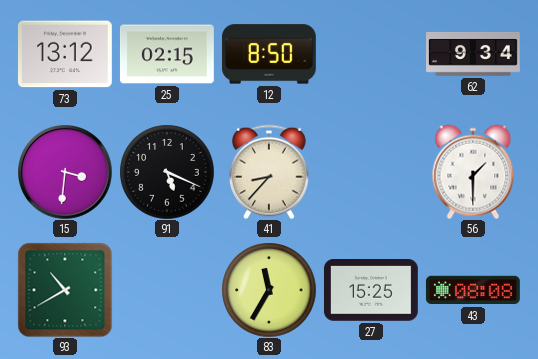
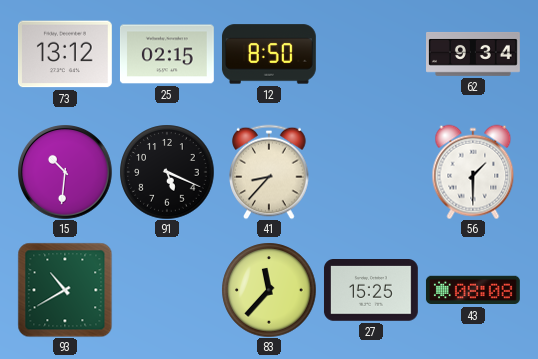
15: 3:31 -> 10:31
83: 11:35 -> 11:37
